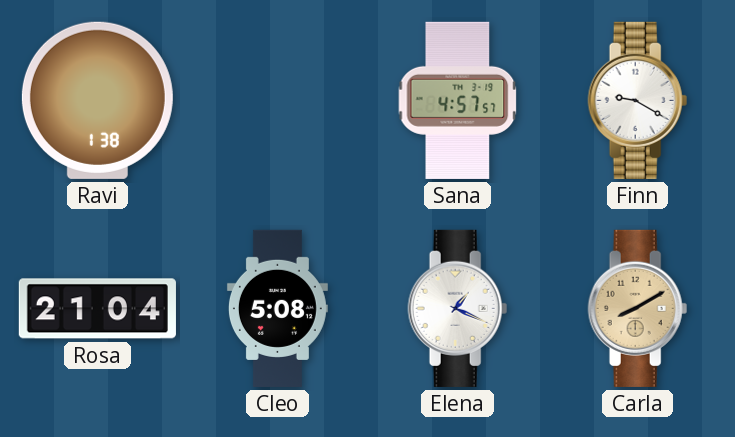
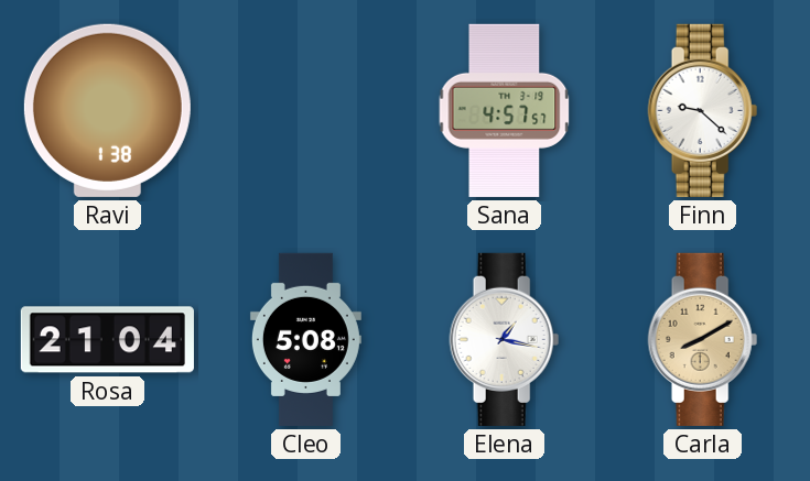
Finn: 9:20 -> 9:22
Elena: 1:19 -> 1:17
